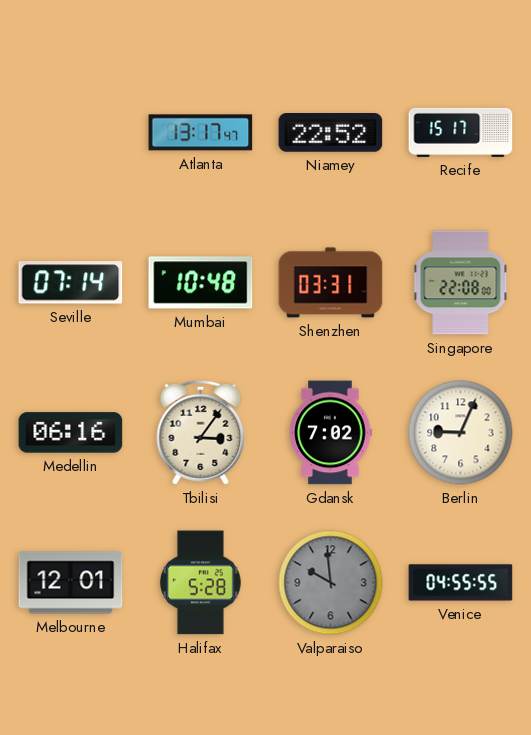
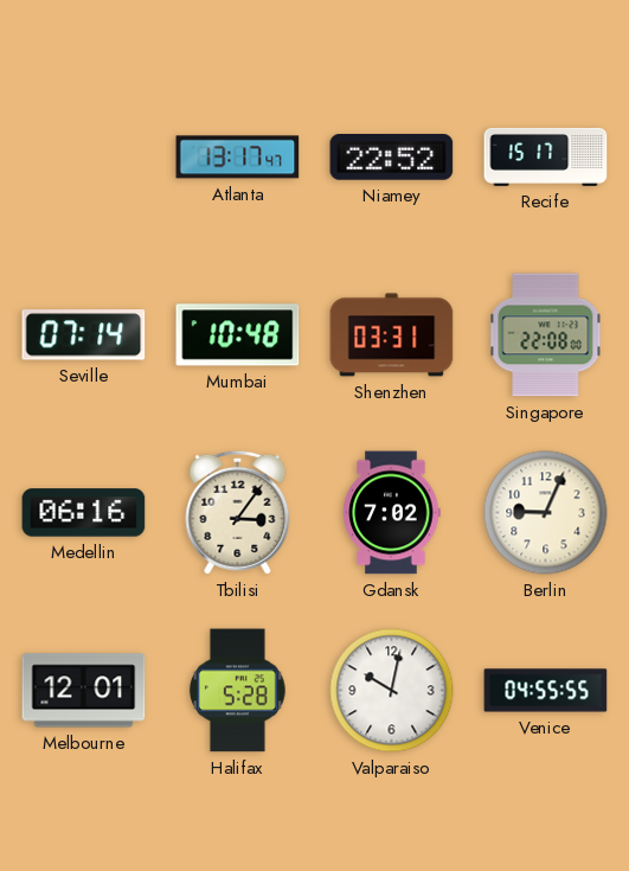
Valparaiso: 9:59 -> 10:02
Valparaiso dial: grey -> white
